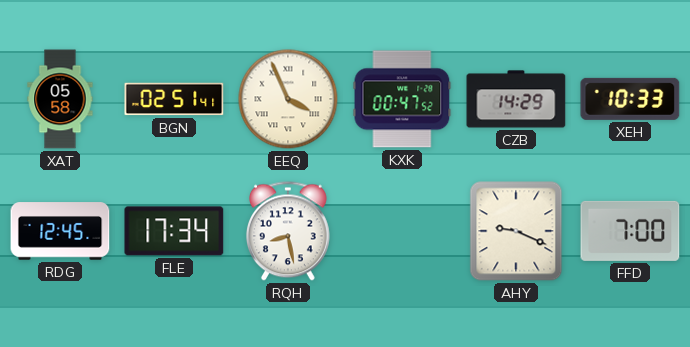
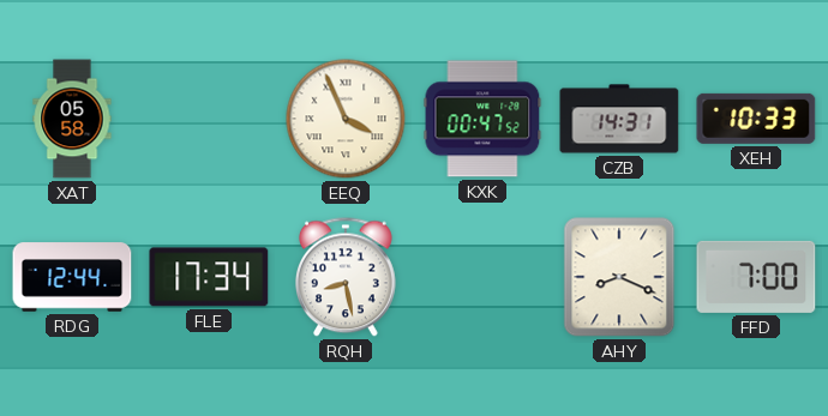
BGN: 02:51 -> none
CZB: 14:29 -> 14:31
RDG: 12:45 -> 12:44
AHY: 9:19 -> 8:19
